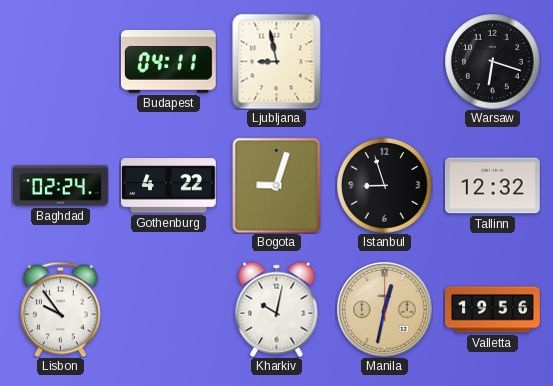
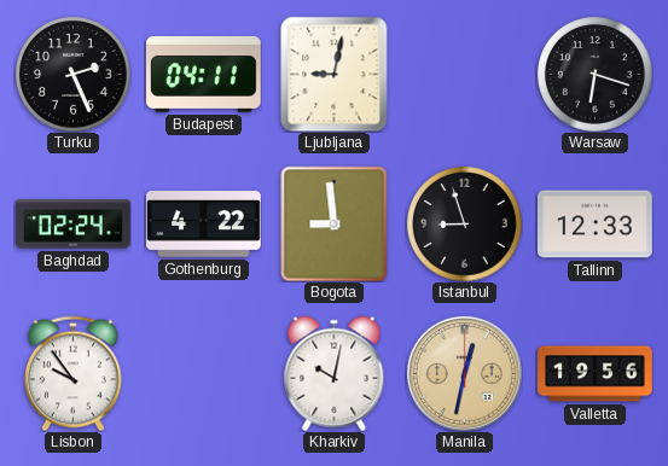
Turku: none -> 2:26
Ljubljana: 8:58 -> 9:02
Bogota: 9:03 -> 8:59
Tallinn: 12:32 -> 12:33
